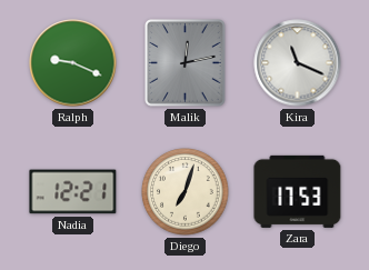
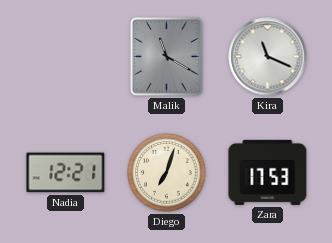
Ralph: 9:19 -> none
Malik: 12:13 -> 11:20
